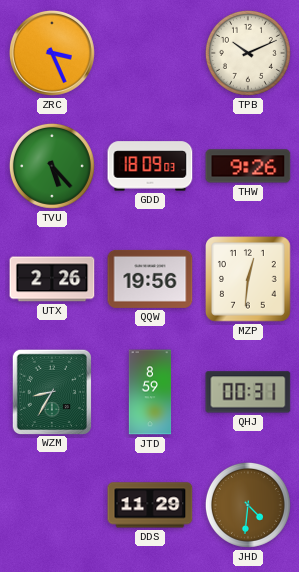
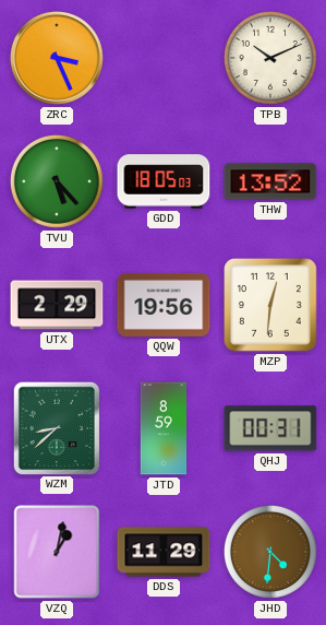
GDD: 18:09 -> 18:05
THW: 9:26 -> 13:52
UTX: 2:26 -> 2:29
WZM: 8:35 -> 8:38
VZQ: none -> 1:02
